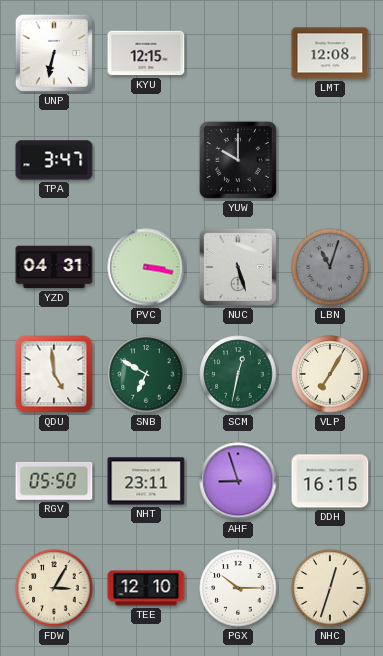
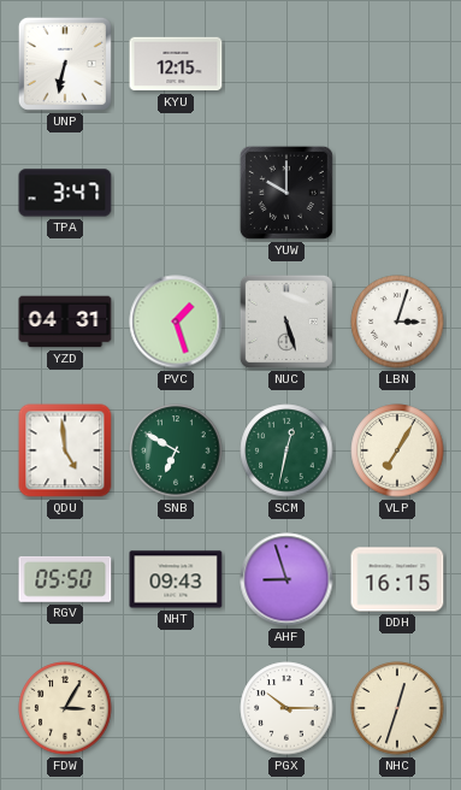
LMT: 12:08 -> none
PVC: 3:17 -> 1:27
LBN: 11:03 -> 3:03
LBN dial: grey -> white
NHT: 23:11 -> 09:43
TEE: 12:10 -> none
